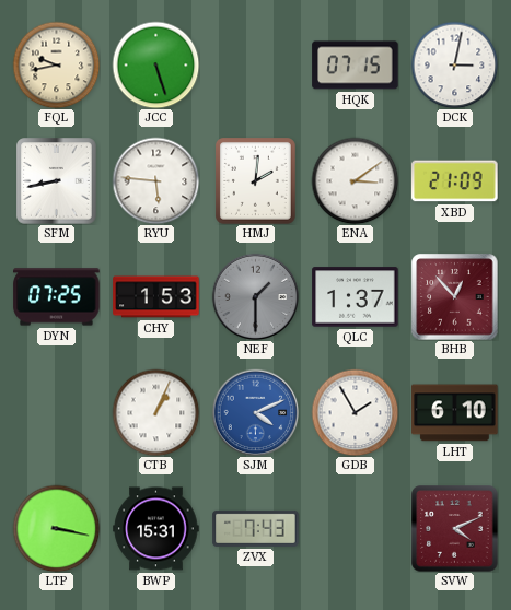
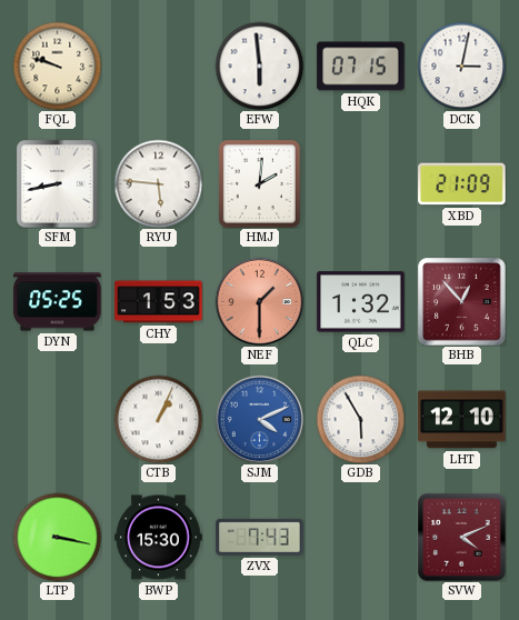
FQL: 9:43 -> 9:48
JCC: 5:27 -> none
EFW: none -> 5:59
ENA: 3:09 -> none
DYN: 07:25 -> 05:25
NEF dial: grey -> salmon
QLC: 1:37 -> 1:32
GDB: 1:55 -> 5:55
LHT: 6:10 -> 12:10
BWP: 15:31 -> 15:30
